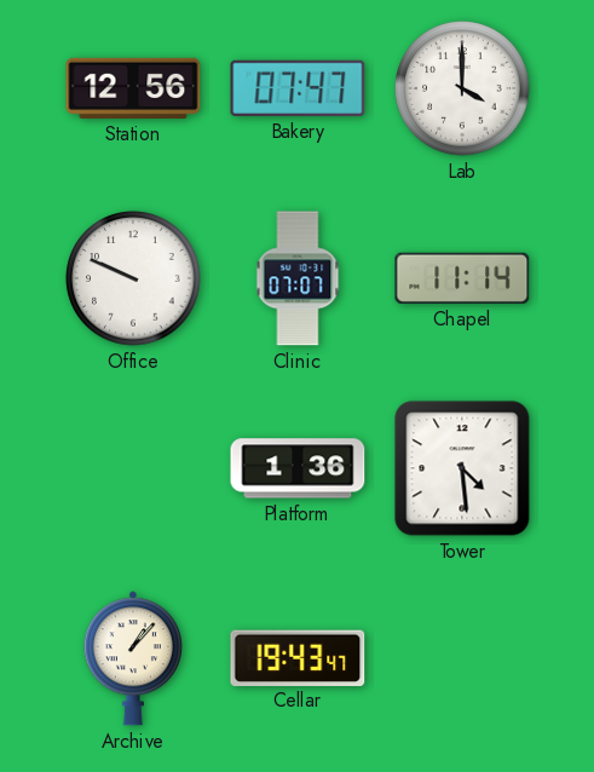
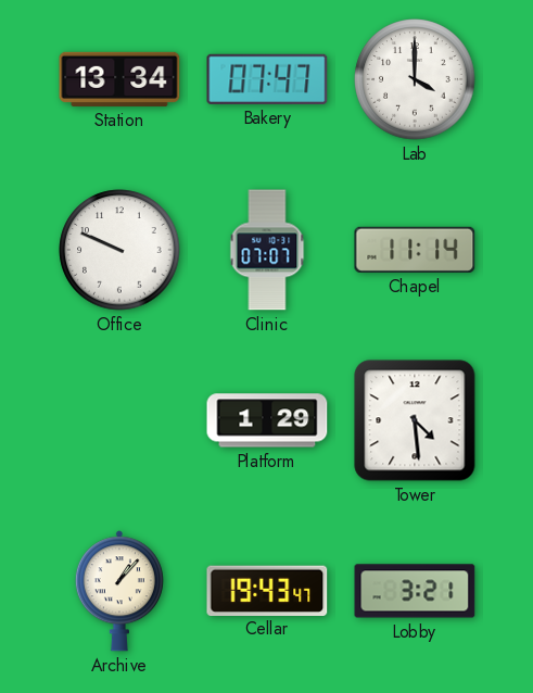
Station: 12:56 -> 13:34
Platform: 1:36 -> 1:29
Lobby: none -> 3:21
